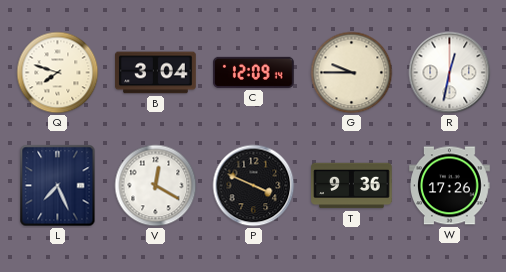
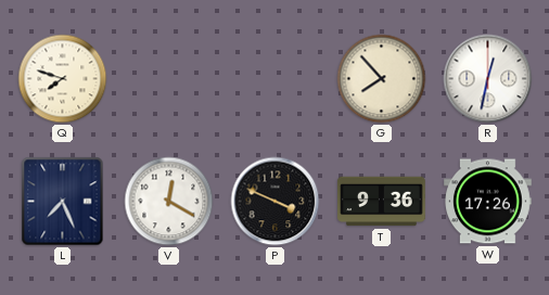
B: 3:04 -> none
C: 12:09 -> none
G: 9:45 -> 7:53
